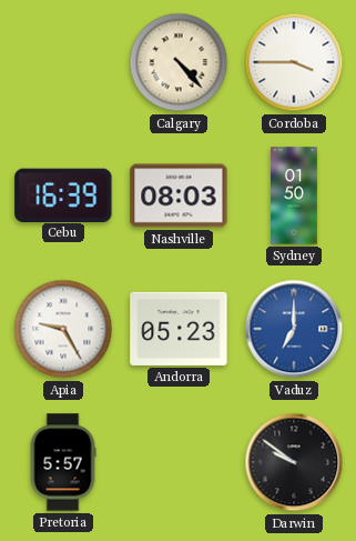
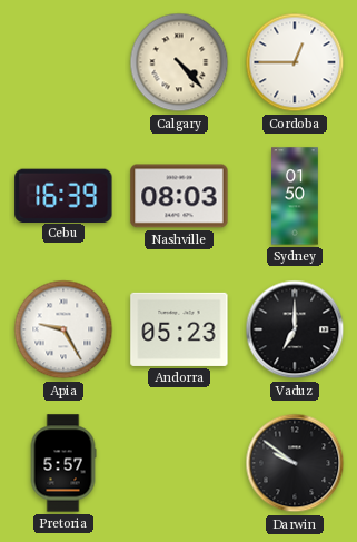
Cordoba: 3:45 -> 12:45
Vaduz dial: blue -> black
